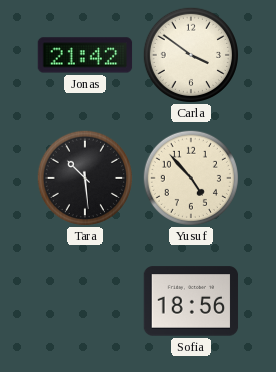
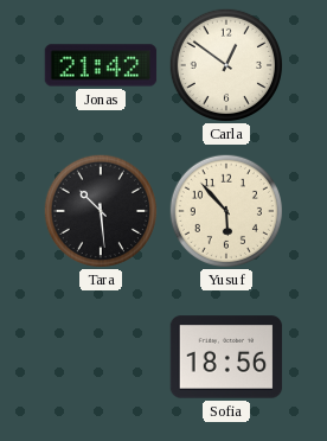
Carla: 3:51 -> 12:51
Yusuf: 4:53 -> 5:53
